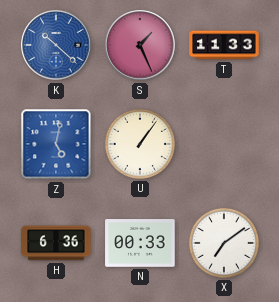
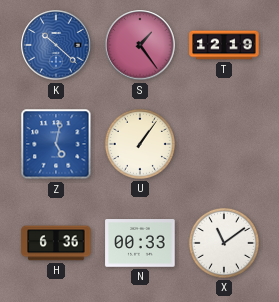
S: 1:26 -> 1:24
T: 11:33 -> 12:19
X: 7:09 -> 11:09
